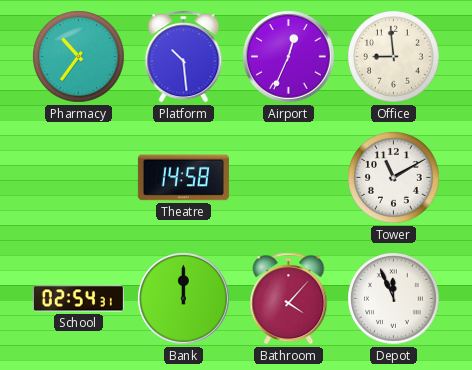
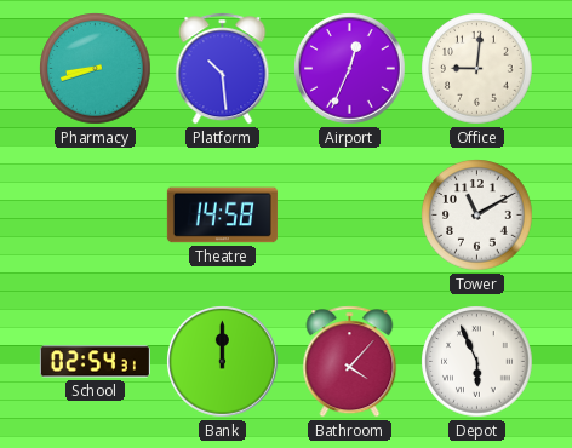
Pharmacy: 10:36 -> 8:42
Office: 8:59 -> 9:01
Depot: 11:56 -> 5:56
